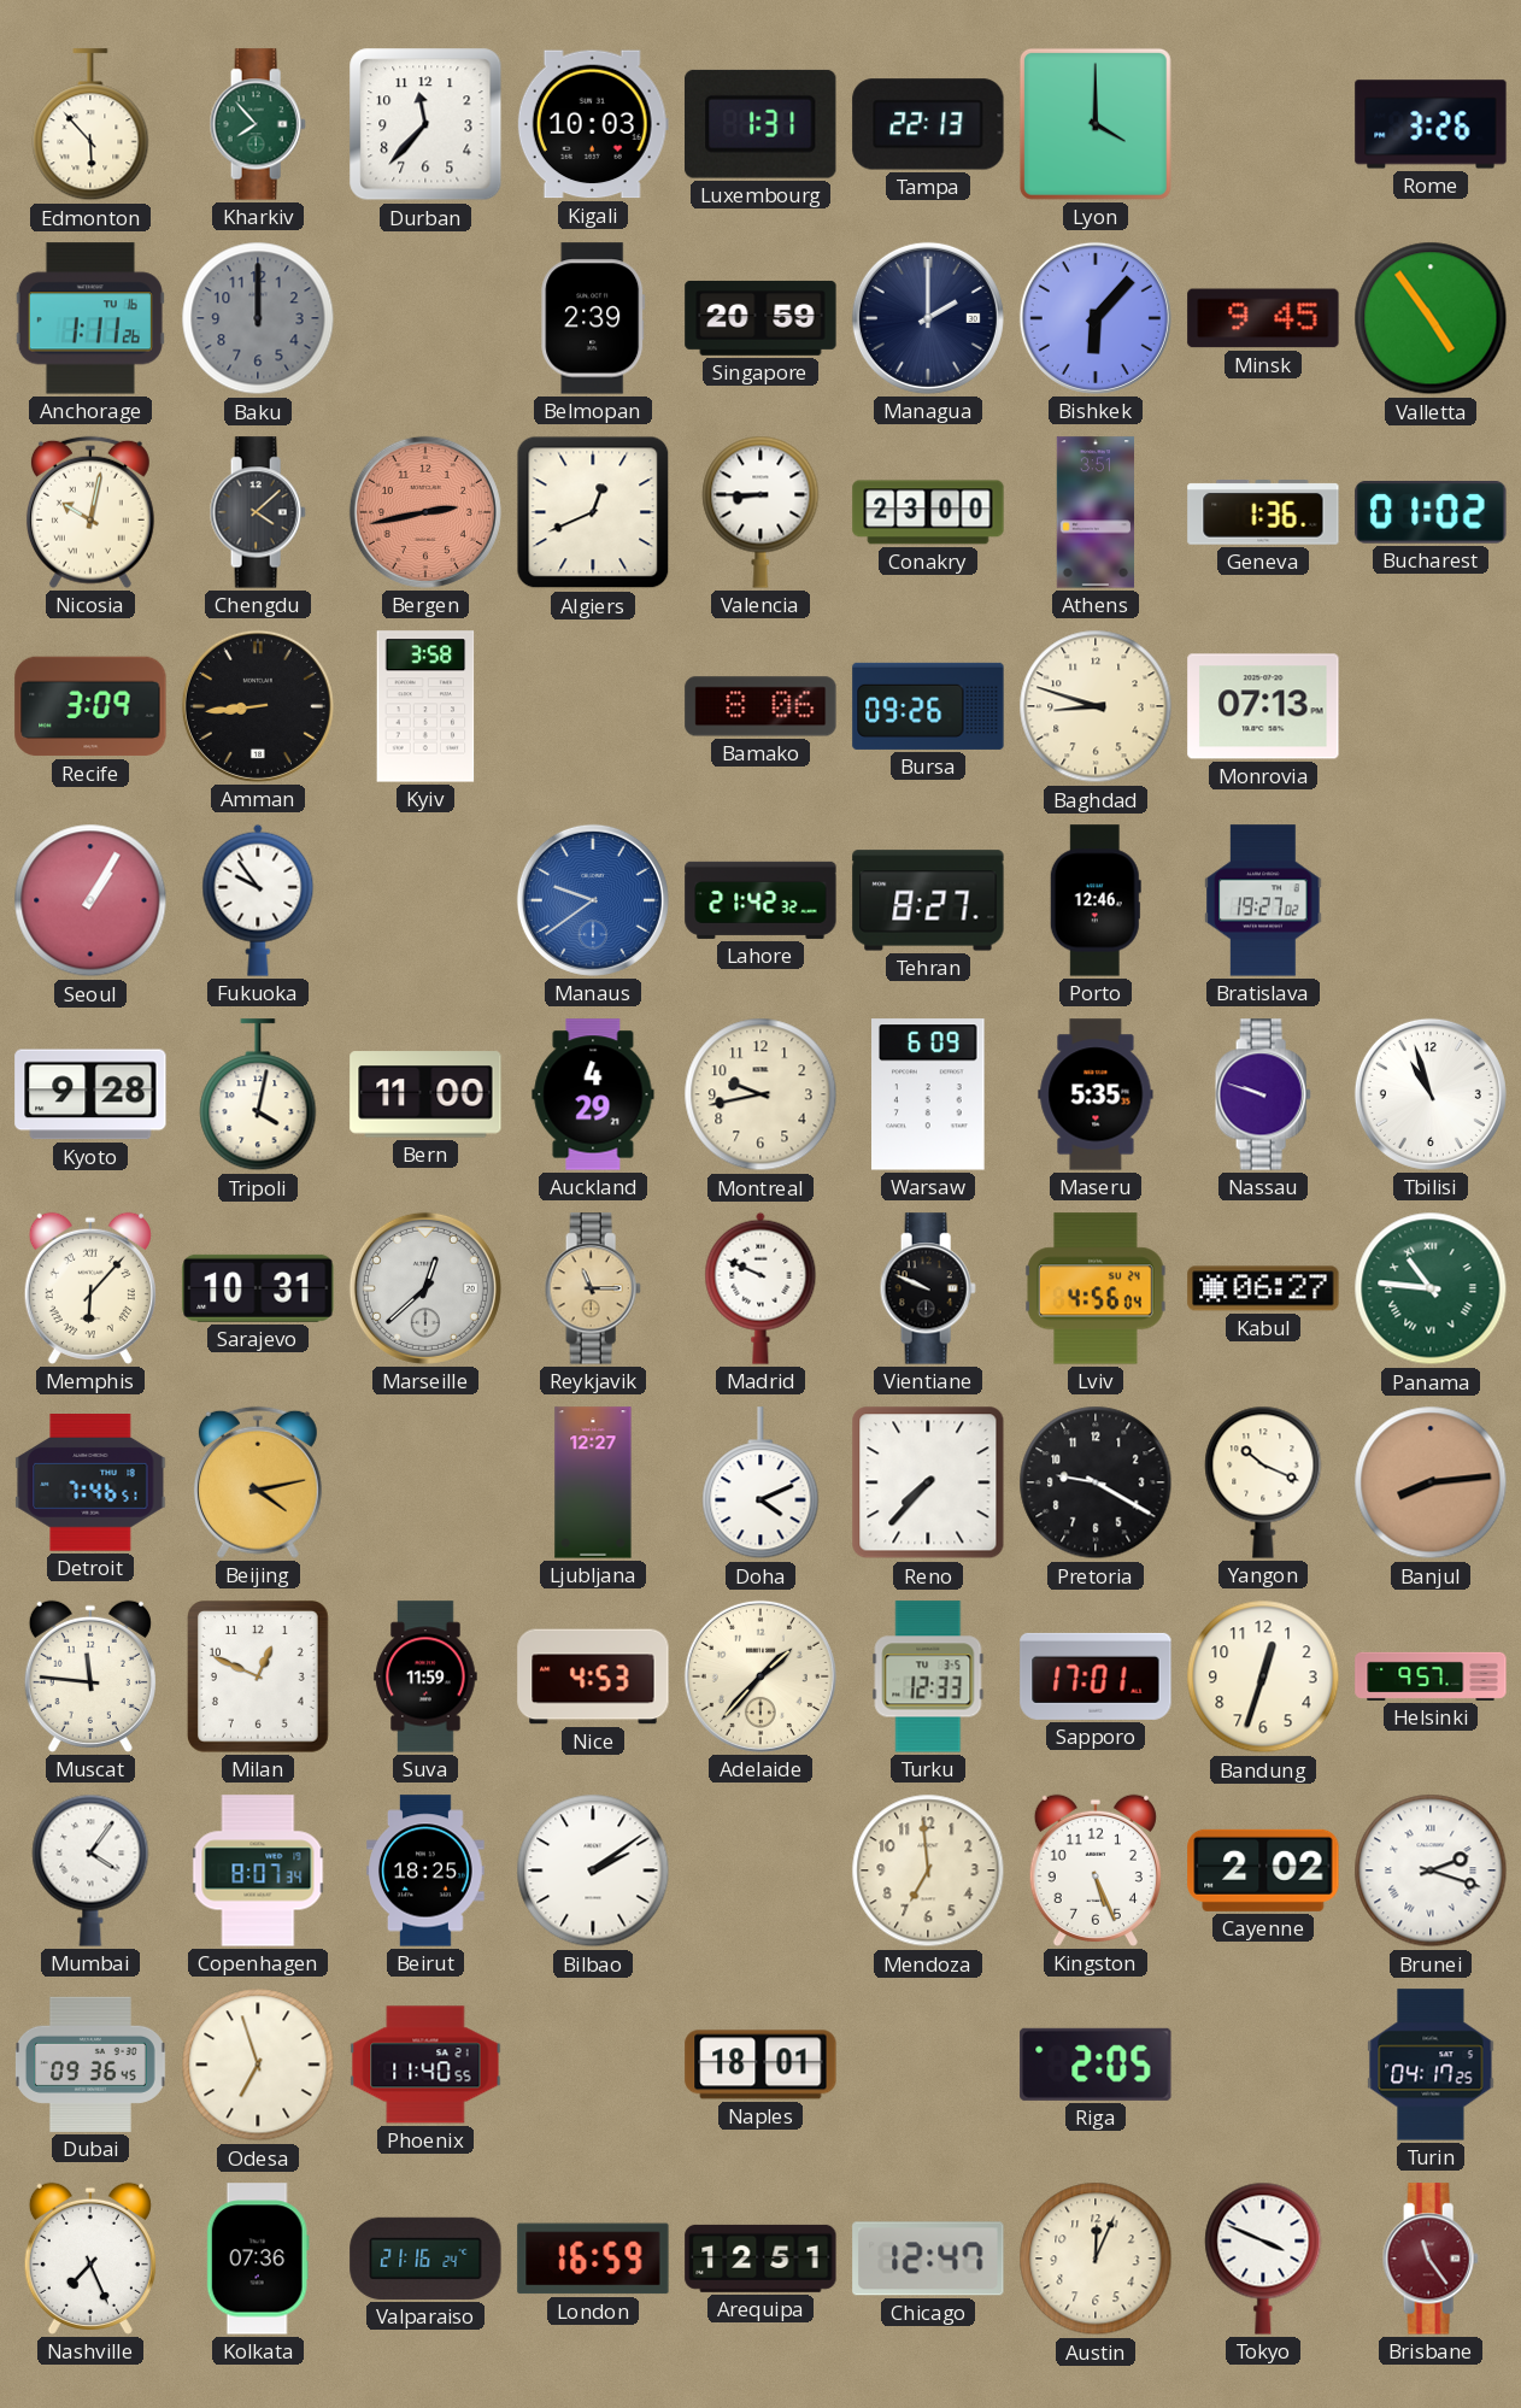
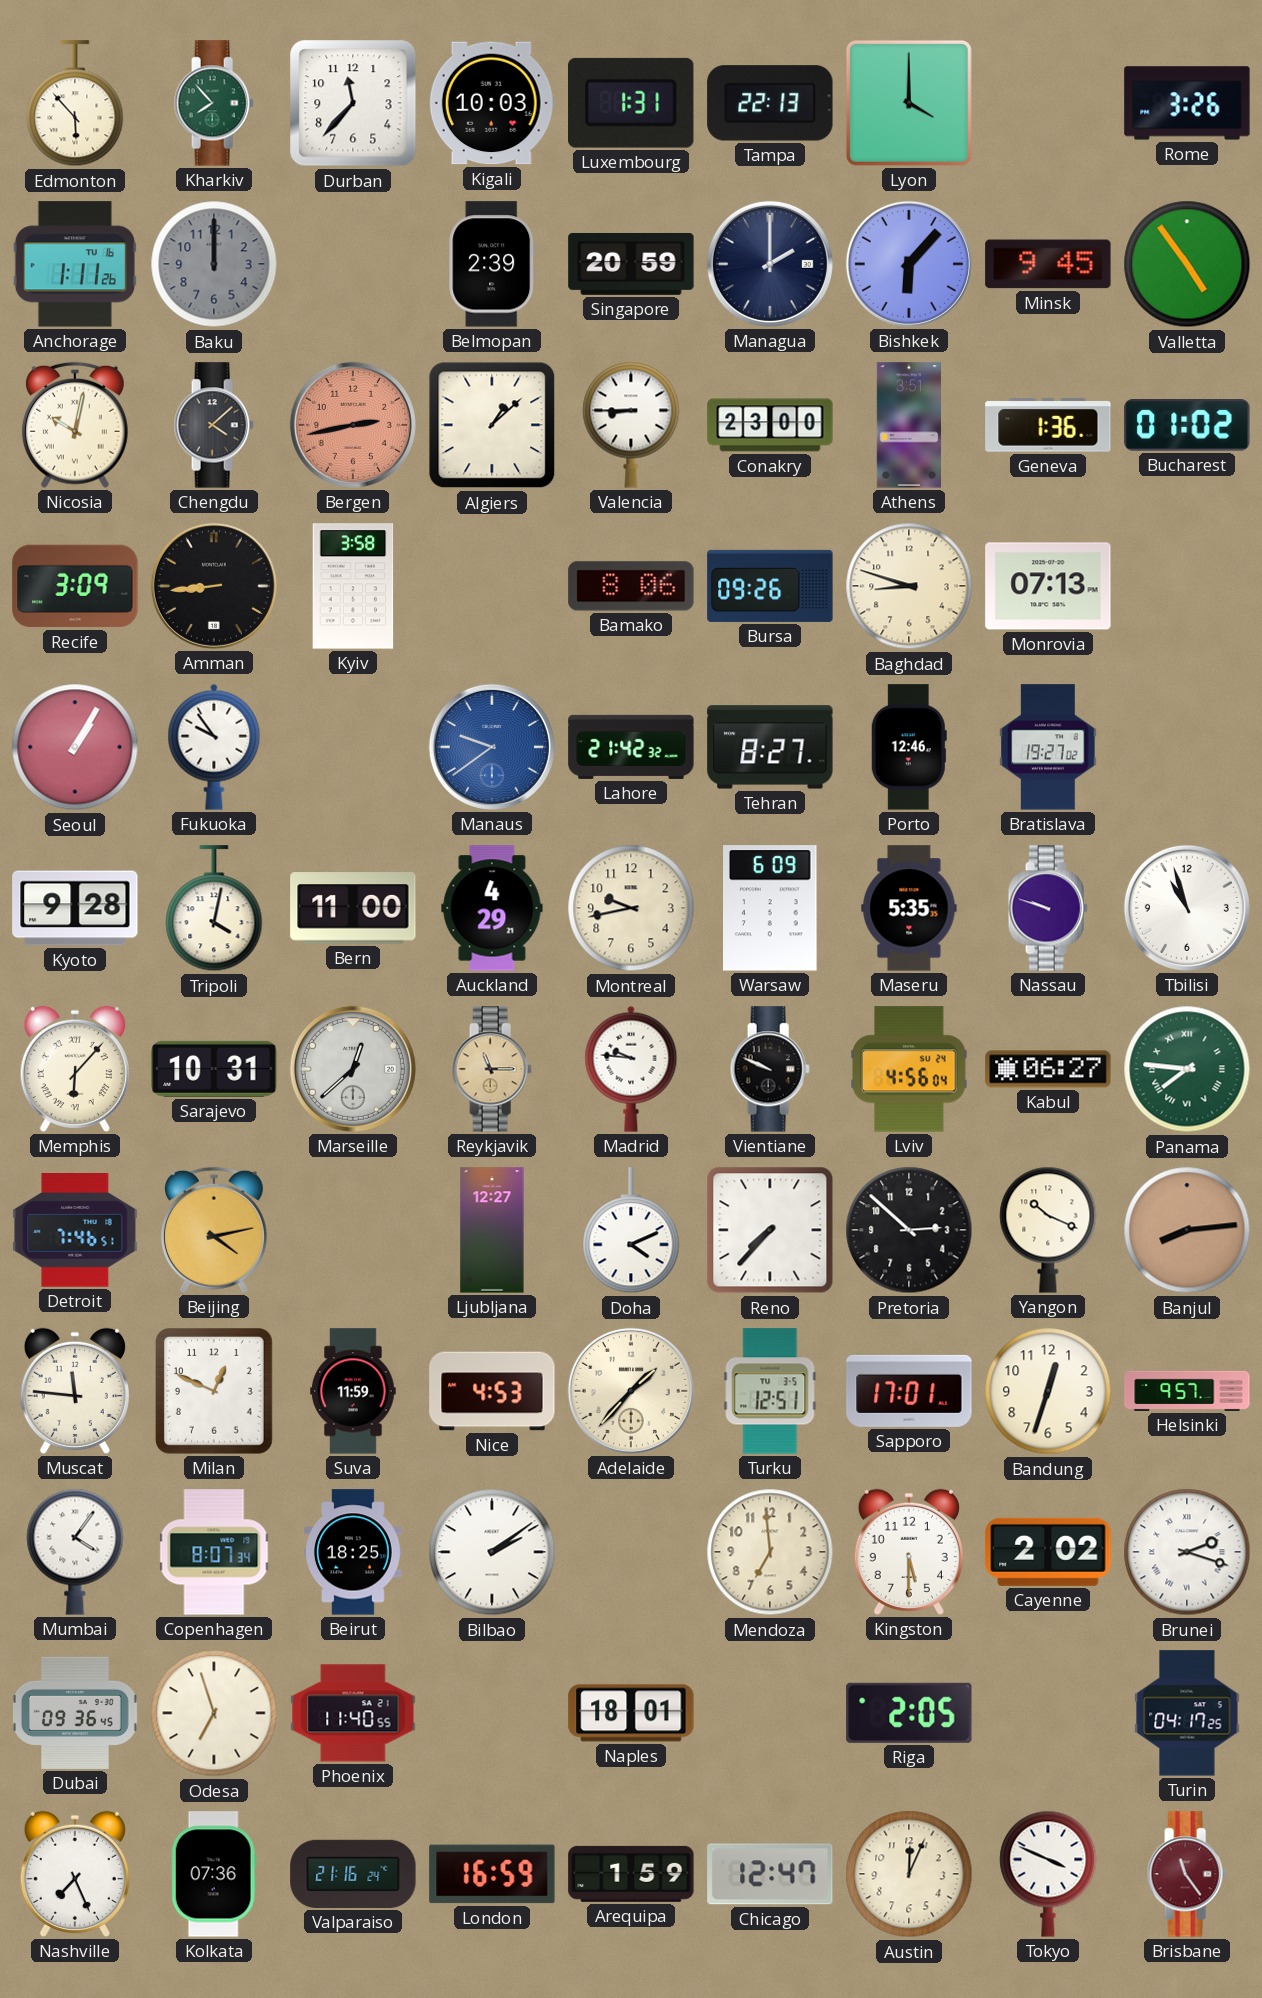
Algiers: 12:41 -> 1:08
Madrid: 9:49 -> 9:46
Panama: 10:46 -> 7:46
Pretoria: 9:20 -> 2:52
Turku: 12:33 -> 12:51
Kingston: 5:26 -> 5:30
Arequipa: 12:51 -> 1:59
